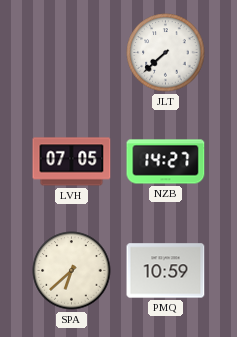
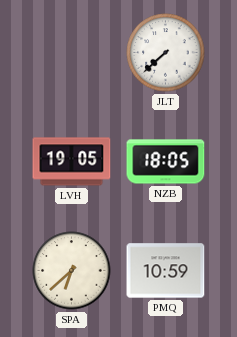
LVH: 07:05 -> 19:05
NZB: 14:27 -> 18:05
